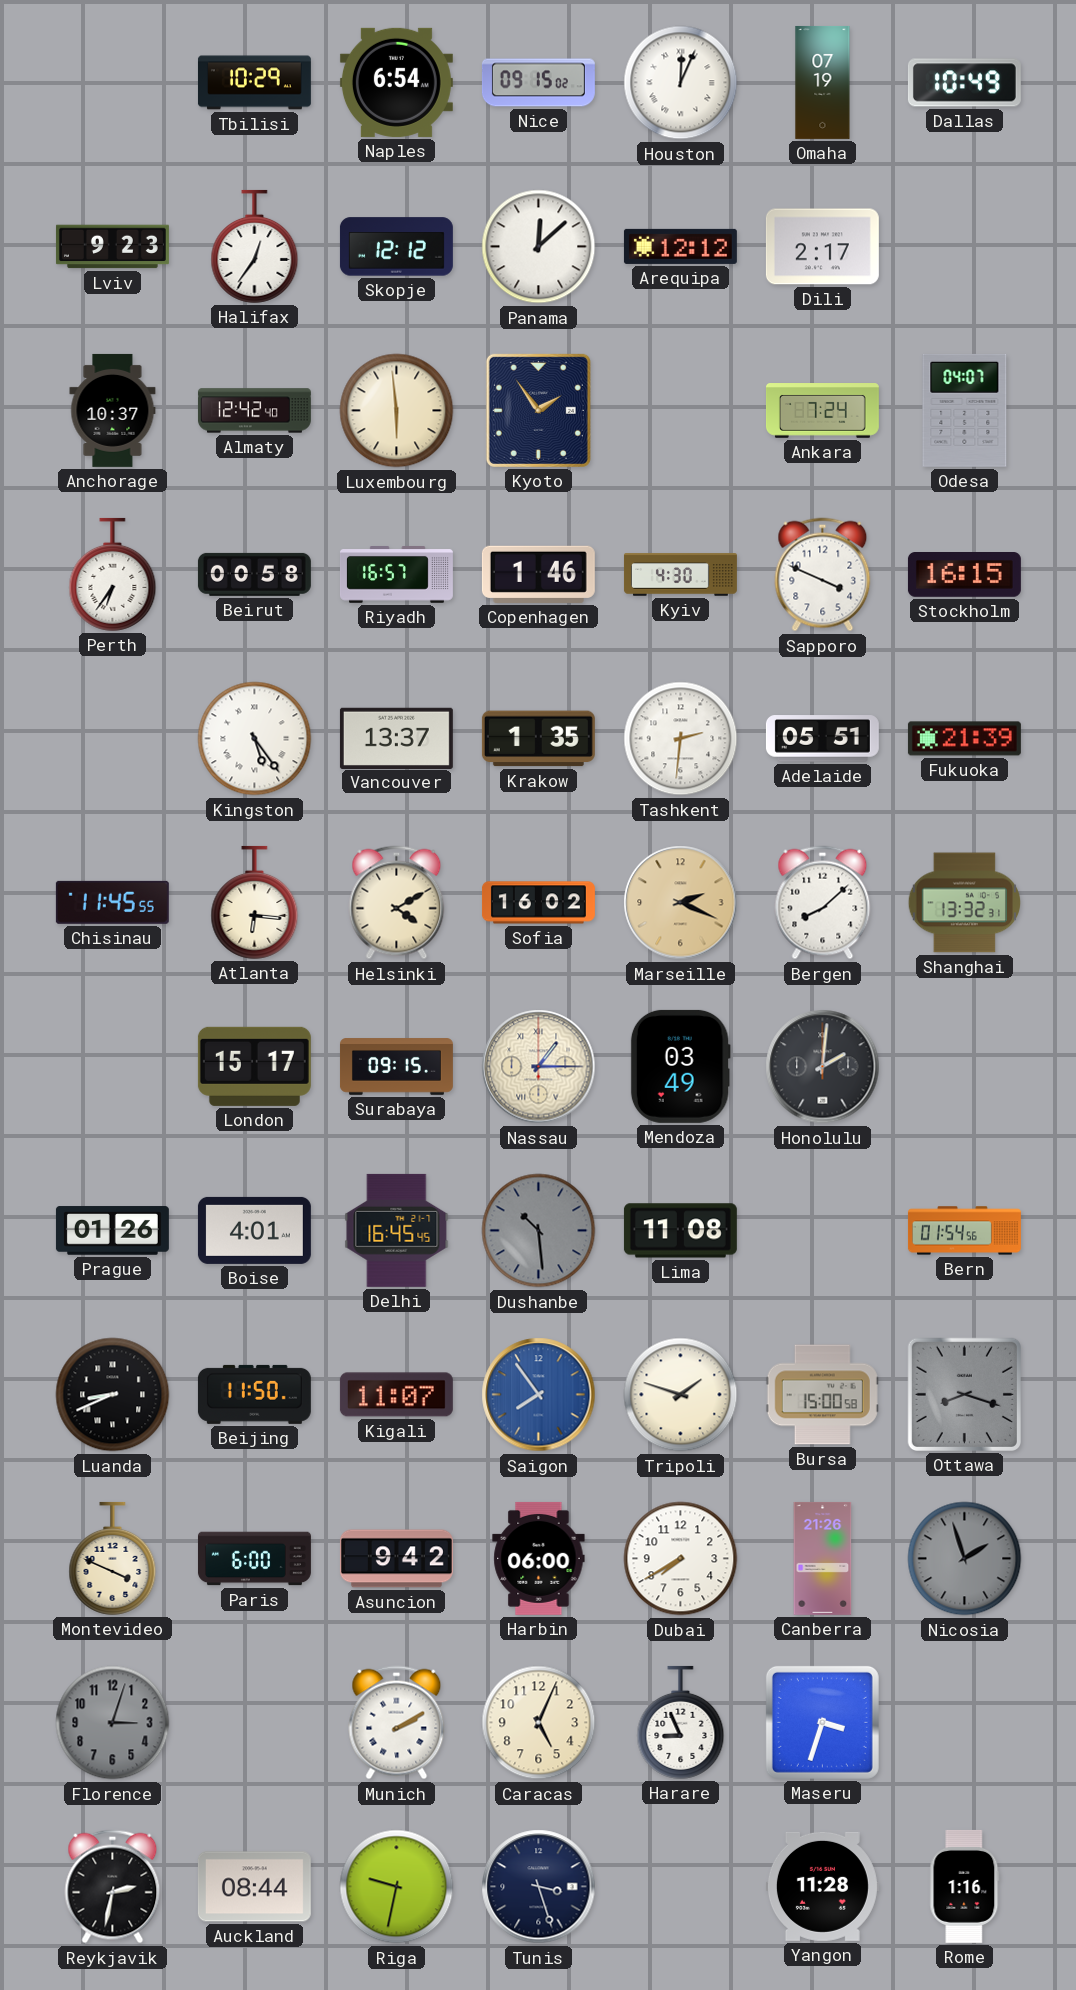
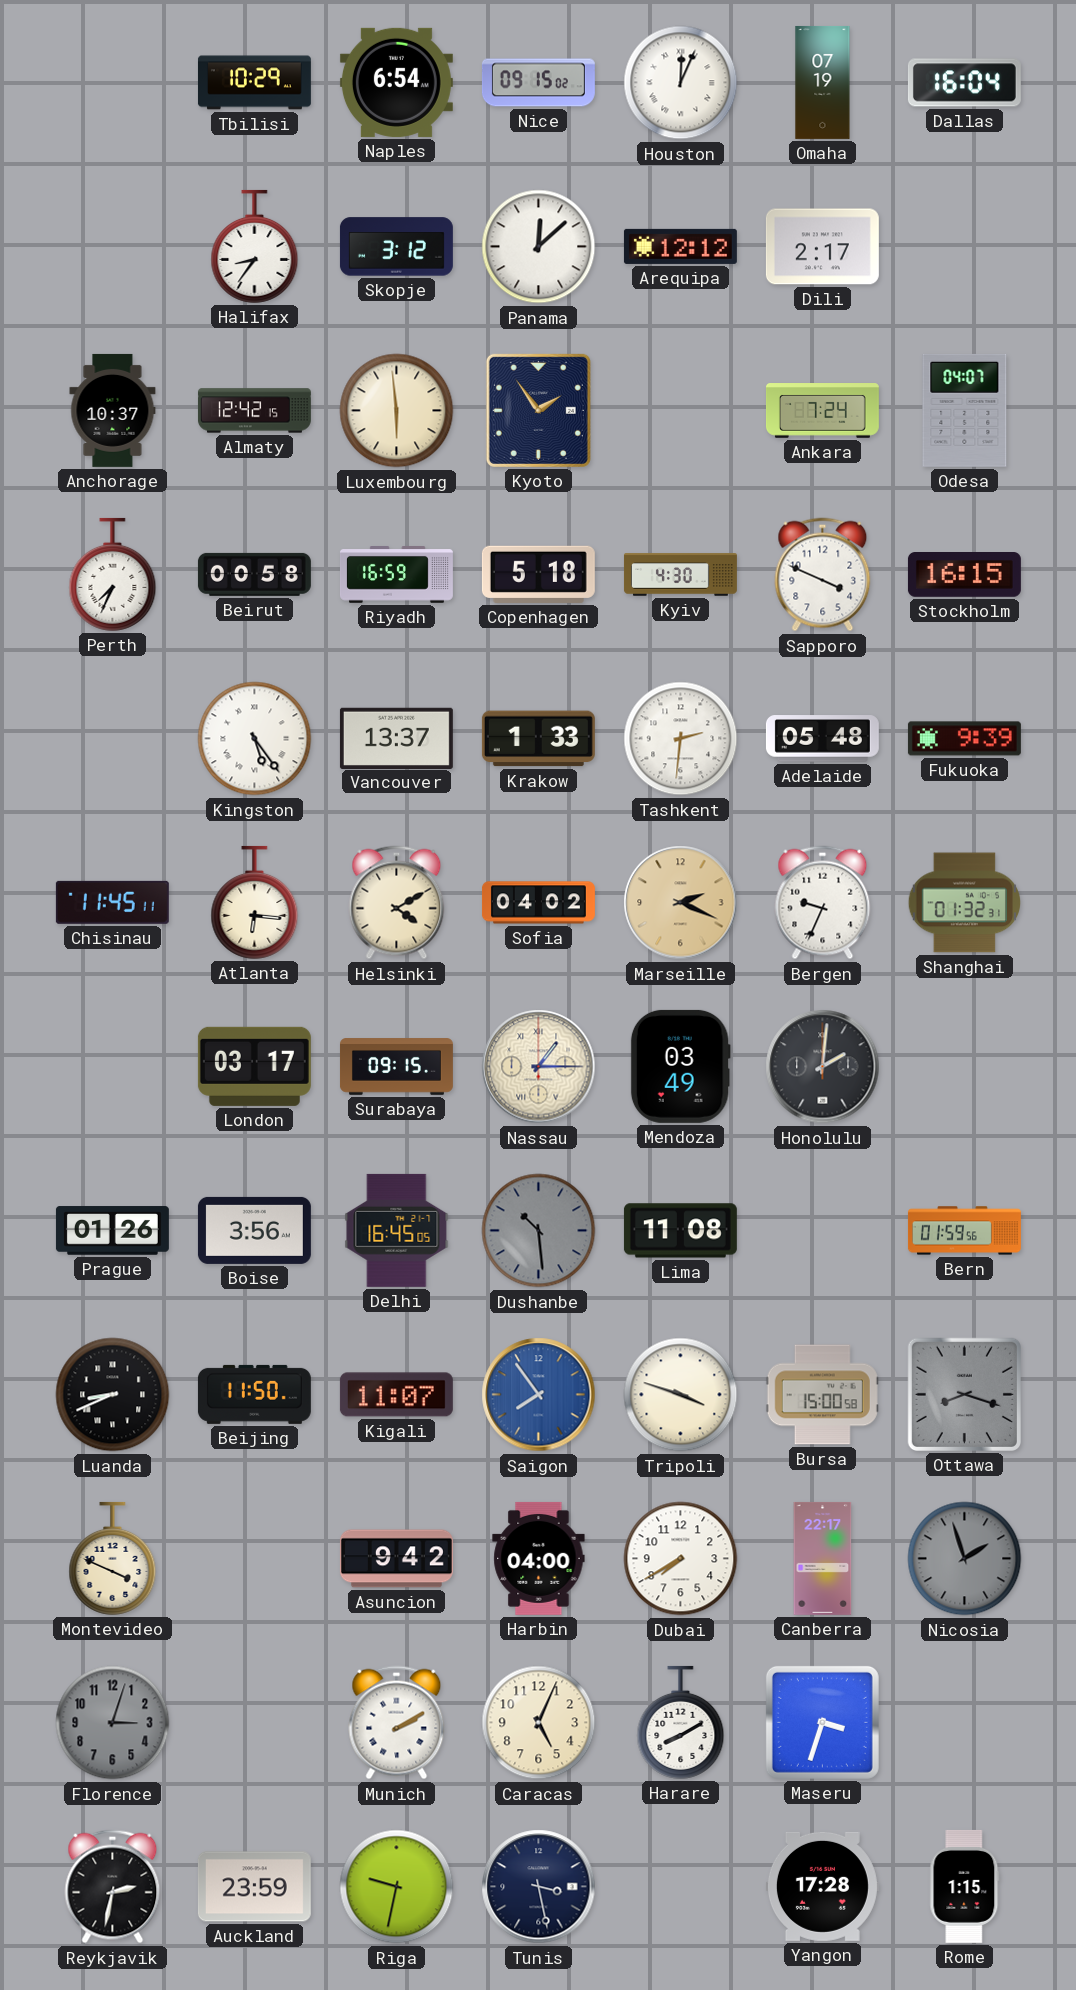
Dallas: 10:49 -> 16:04
Lviv: 9:23 -> none
Halifax: 12:36 -> 8:36
Skopje: 12:12 -> 3:12
Almaty: 12:42:40 -> 12:42:15
Perth: 6:36 -> 7:34
Riyadh: 16:57 -> 16:59
Copenhagen: 1:46 -> 5:18
Krakow: 1:35 -> 1:33
Adelaide: 05:51 -> 05:48
Fukuoka: 21:39 -> 9:39
Chisinau: 11:45:55 -> 11:45:11
Sofia: 16:02 -> 04:02
Bergen: 8:08 -> 9:34
Shanghai: 13:32 -> 01:32
London: 15:17 -> 03:17
Boise: 4:01 -> 3:56
Delhi: 16:45:45 -> 16:45:05
Bern: 01:54 -> 01:59
Tripoli: 1:48 -> 3:48
Paris: 6:00 -> none
Harbin: 06:00 -> 04:00
Canberra: 21:26 -> 22:17
Harare: 8:56 -> 8:10
Auckland: 08:44 -> 23:59
Tunis: 3:27 -> 3:28
Yangon: 11:28 -> 17:28
Rome: 1:16 -> 1:15
